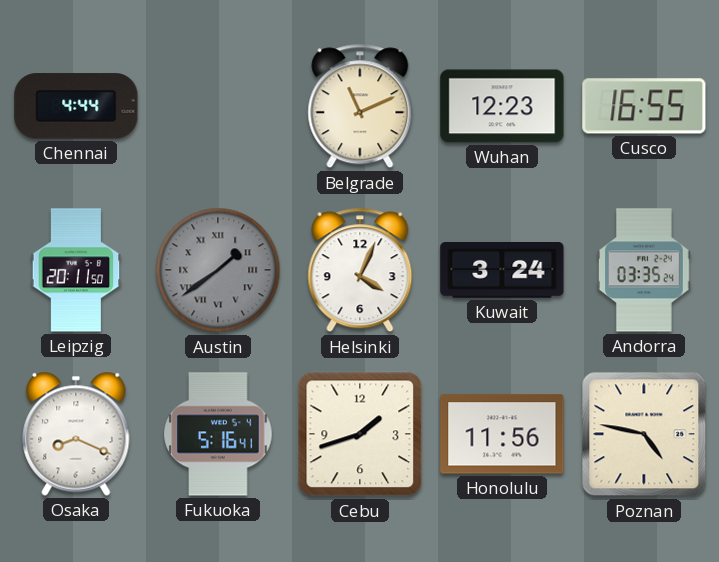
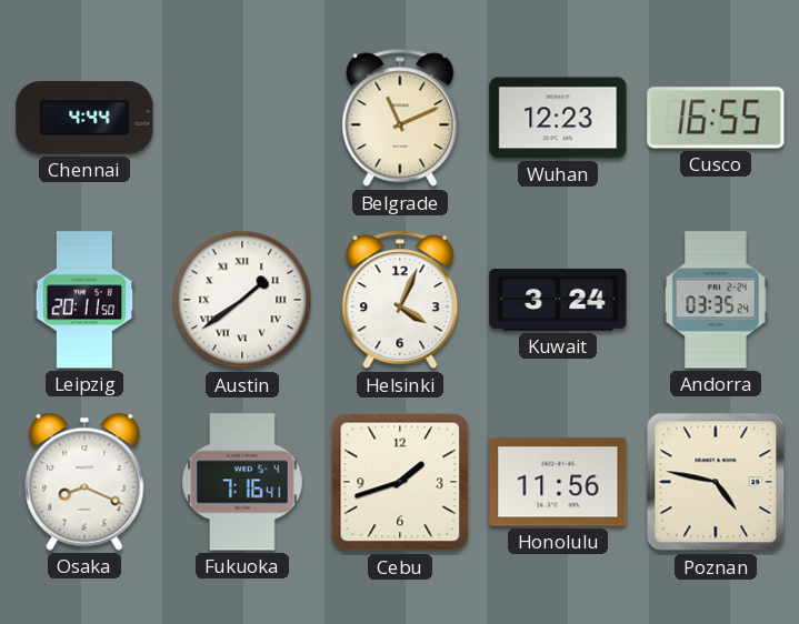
Austin dial: grey -> white
Fukuoka: 5:16 -> 7:16
